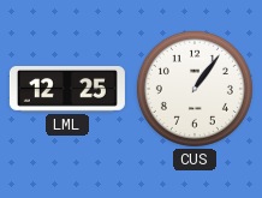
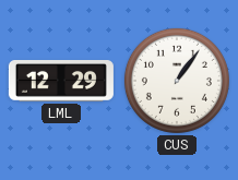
LML: 12:25 -> 12:29
